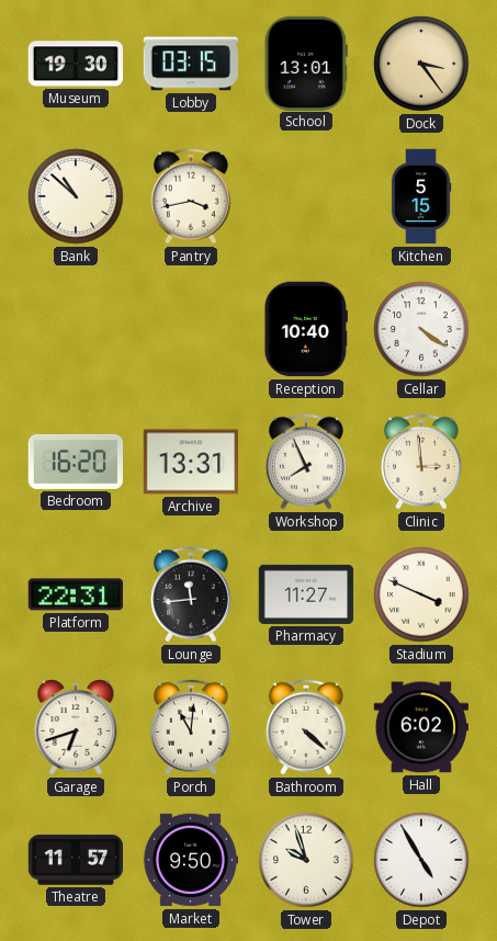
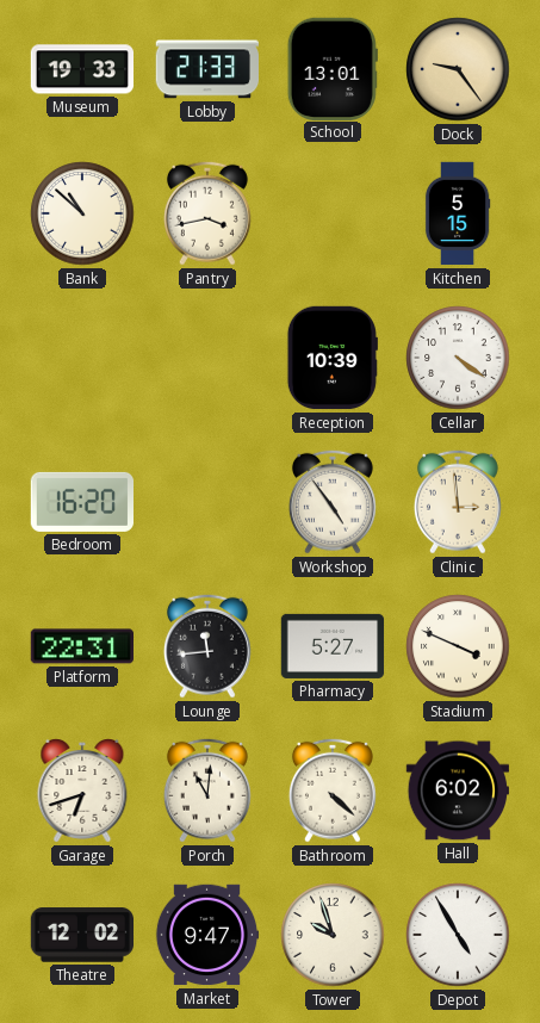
Museum: 19:30 -> 19:33
Lobby: 03:15 -> 21:33
Dock: 3:24 -> 9:24
Reception: 10:40 -> 10:39
Archive: 13:31 -> none
Workshop: 7:56 -> 4:54
Pharmacy: 11:27 -> 5:27
Theatre: 11:57 -> 12:02
Market: 9:50 -> 9:47
